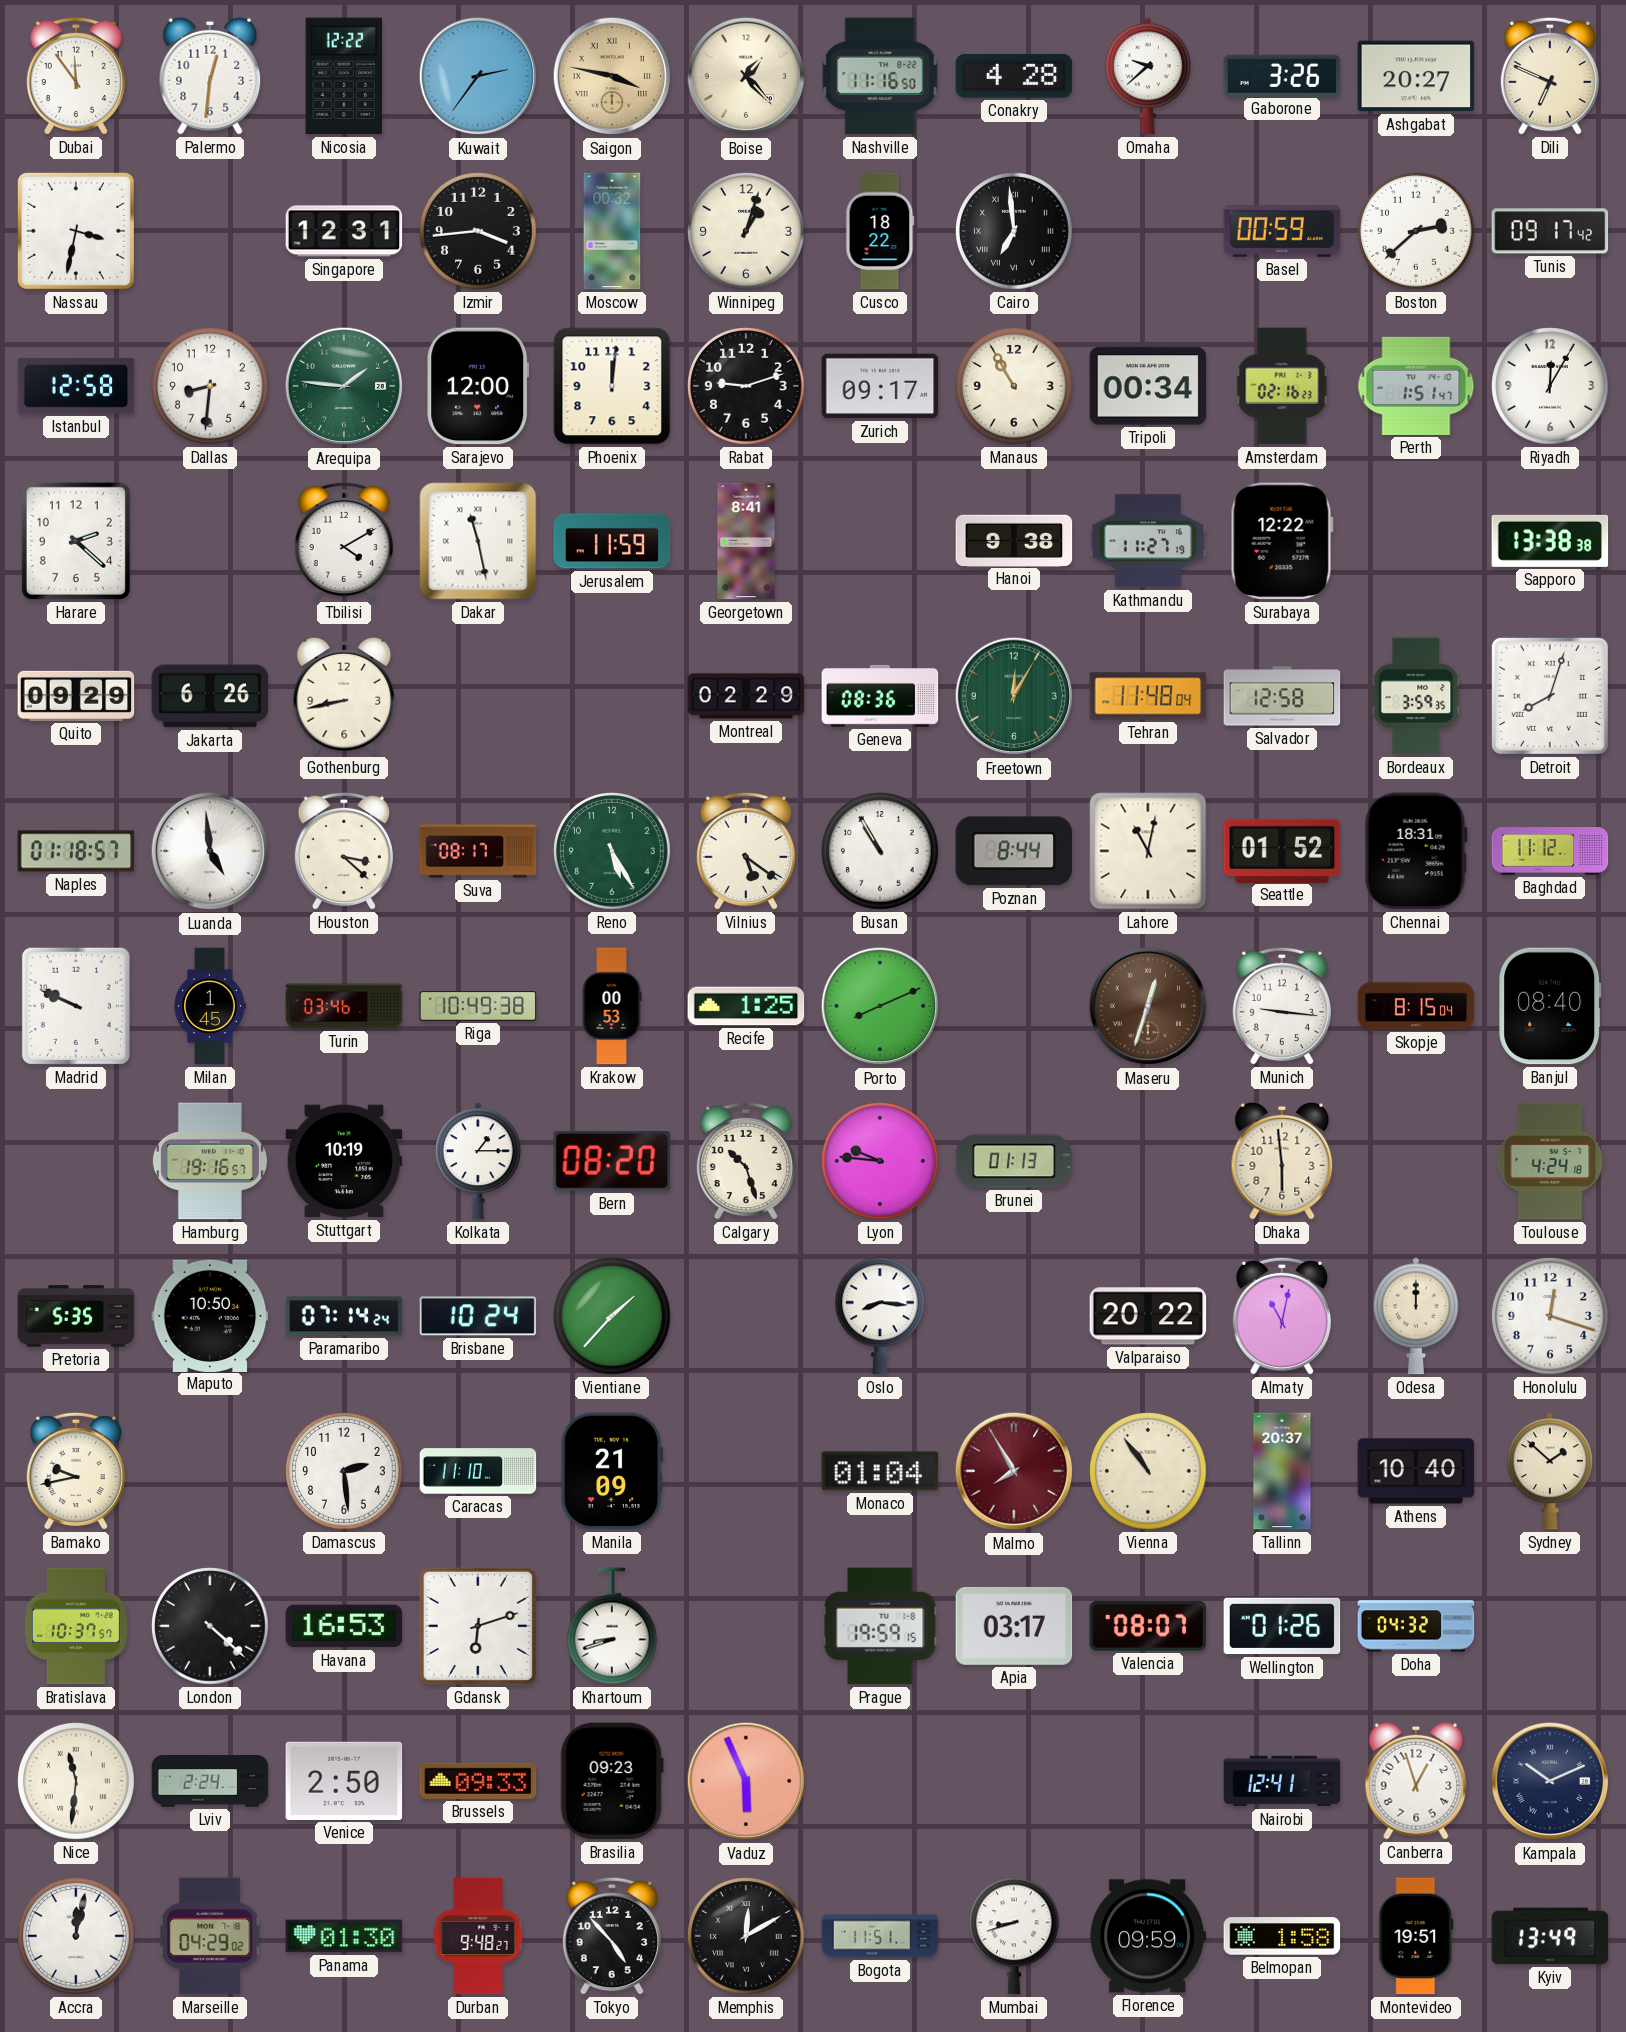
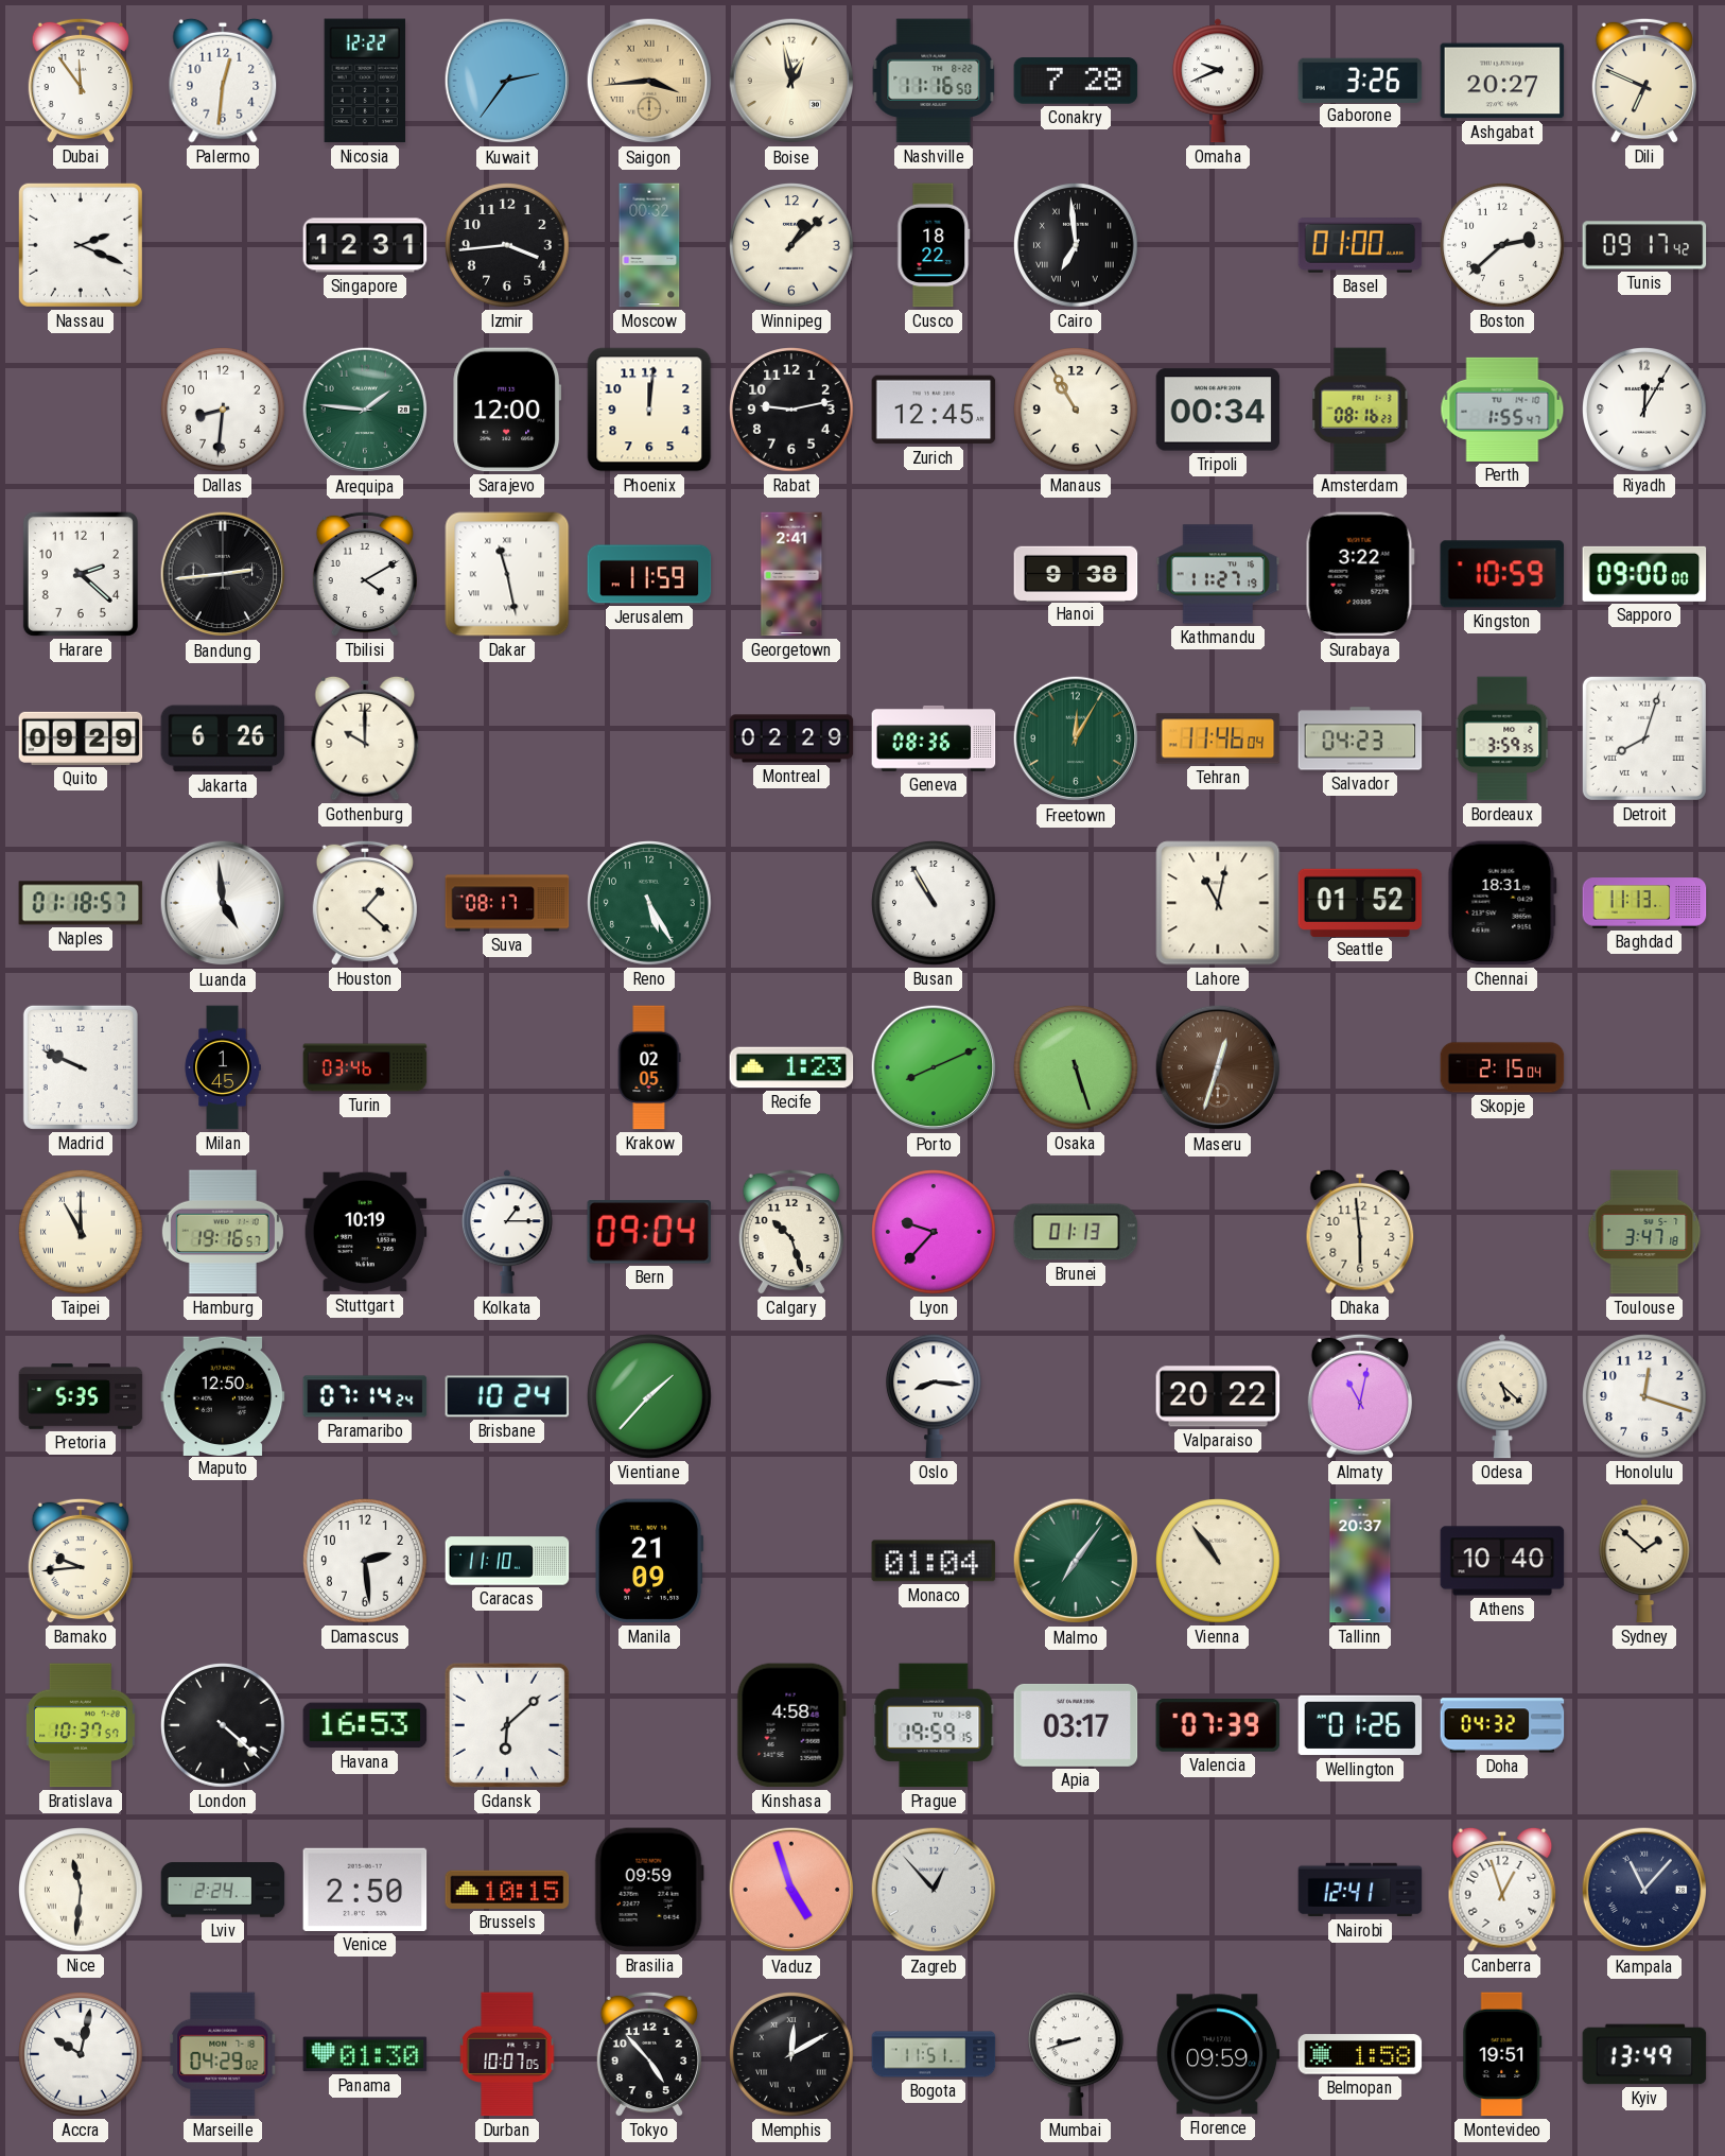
Saigon: 3:47 -> 3:44
Boise: 1:23 -> 12:58
Conakry: 4:28 -> 7:28
Omaha: 9:38 -> 9:41
Nassau: 3:32 -> 2:19
Winnipeg: 1:03 -> 1:08
Basel: 00:59 -> 01:00
Istanbul: 12:58 -> none
Rabat: 9:12 -> 9:13
Zurich: 09:17 -> 12:45
Amsterdam: 02:16 -> 08:16
Perth: 1:51 -> 1:55
Bandung: none -> 2:44
Georgetown: 8:41 -> 2:41
Surabaya: 12:22 -> 3:22
Kingston: none -> 10:59
Sapporo: 13:38 -> 09:00
Gothenburg: 8:43 -> 10:00
Tehran: 11:48 -> 11:46
Salvador: 12:58 -> 04:23
Houston: 3:22 -> 1:22
Vilnius: 5:21 -> none
Poznan: 8:44 -> none
Baghdad: 11:12 -> 11:13
Riga: 10:49 -> none
Krakow: 00:53 -> 02:05
Recife: 1:25 -> 1:23
Osaka: none -> 5:27
Munich: 9:16 -> none
Skopje: 8:15 -> 2:15
Banjul: 08:40 -> none
Taipei: none -> 11:00
Bern: 08:20 -> 09:04
Lyon: 9:46 -> 9:37
Toulouse: 4:24 -> 3:47
Maputo: 10:50 -> 12:50
Odesa: 12:00 -> 5:22
Bamako: 9:43 -> 9:44
Malmo: 7:55 -> 7:06
Malmo dial: burgundy -> green
Gdansk: 6:12 -> 6:08
Khartoum: 8:42 -> none
Kinshasa: none -> 4:58
Valencia: 08:07 -> 07:39
Brussels: 09:33 -> 10:15
Brasilia: 09:23 -> 09:59
Vaduz: 5:56 -> 4:57
Zagreb: none -> 12:53
Kampala: 10:11 -> 11:07
Accra: 12:02 -> 10:02
Durban: 9:48 -> 10:07
